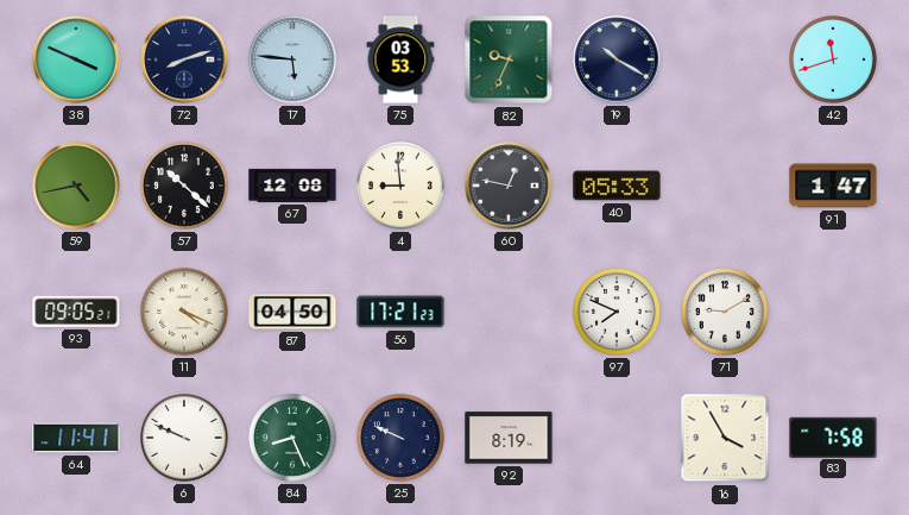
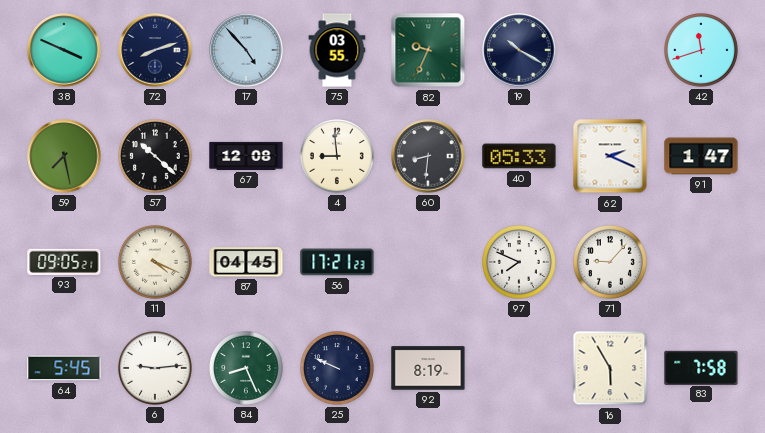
17: 5:46 -> 4:53
75: 03:53 -> 03:55
59: 4:43 -> 7:28
60: 12:47 -> 8:31
62: none -> 2:19
87: 04:50 -> 04:45
71: 9:10 -> 9:07
64: 11:41 -> 5:45
6: 9:49 -> 9:14
16: 3:55 -> 5:55
